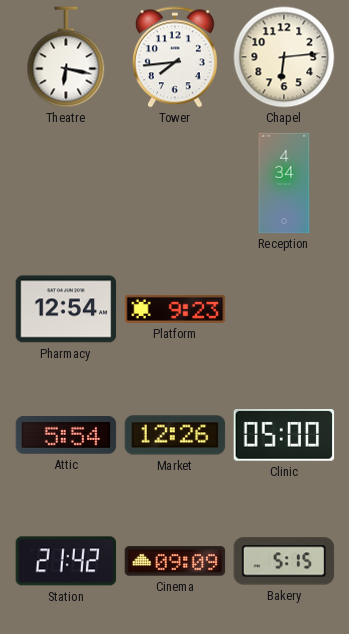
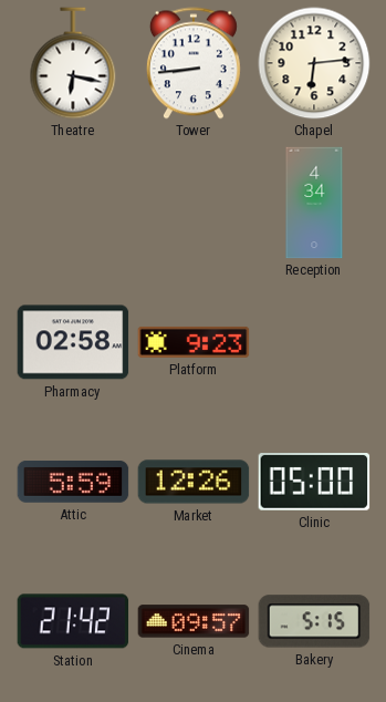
Tower: 7:44 -> 8:44
Pharmacy: 12:54 -> 02:58
Attic: 5:54 -> 5:59
Cinema: 09:09 -> 09:57
